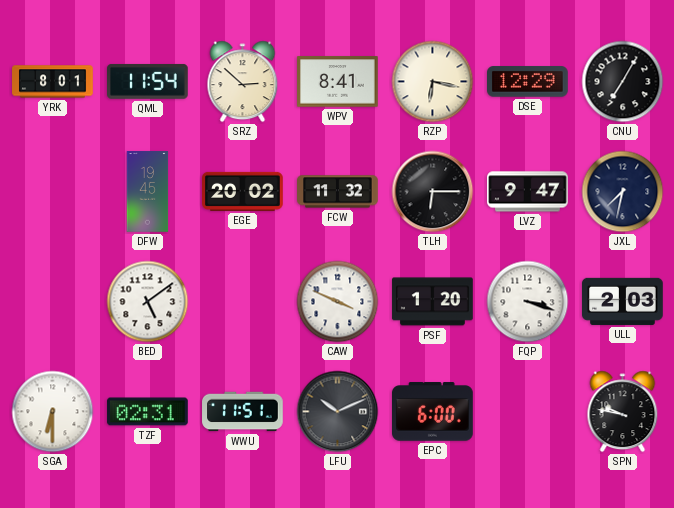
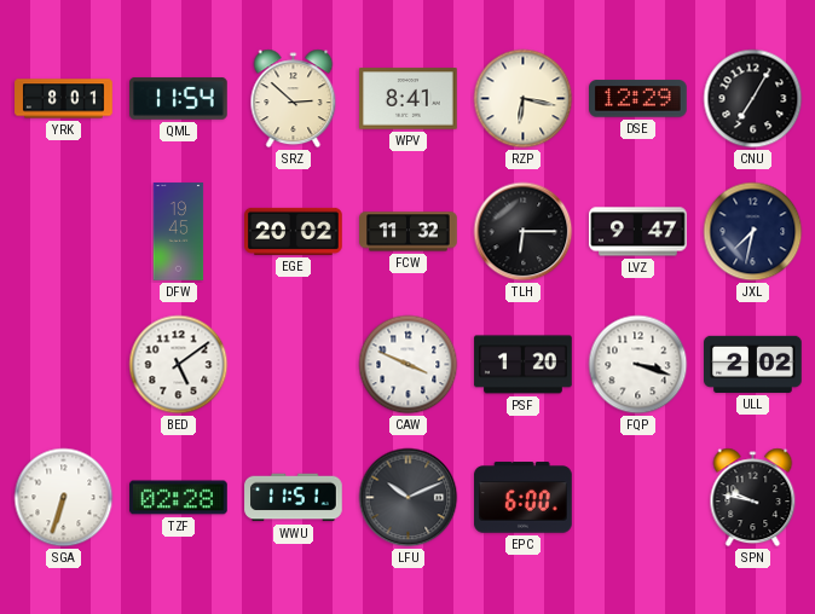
ULL: 2:03 -> 2:02
SGA: 6:30 -> 6:33
TZF: 02:31 -> 02:28
